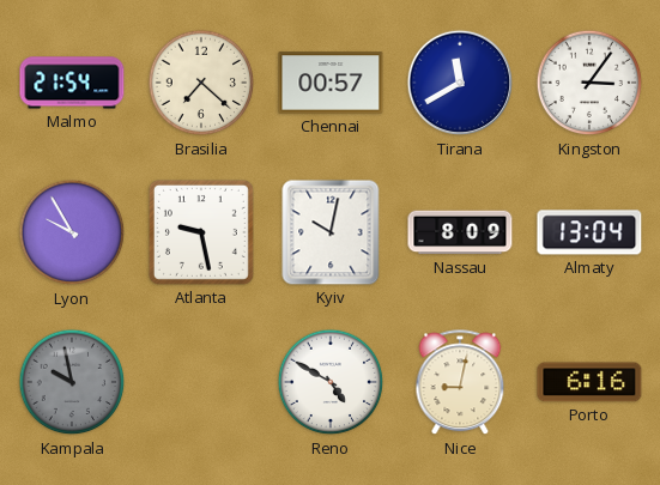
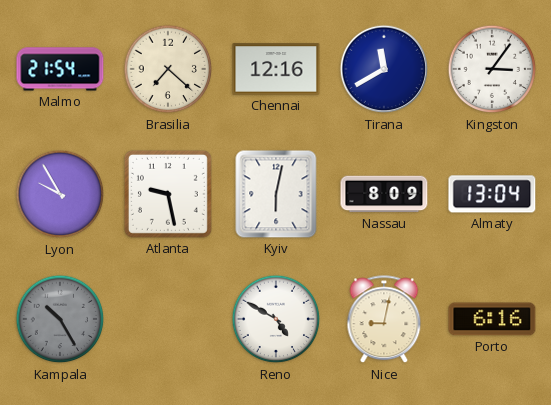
Chennai: 00:57 -> 12:16
Kyiv: 10:02 -> 6:02
Kampala: 9:58 -> 10:25
